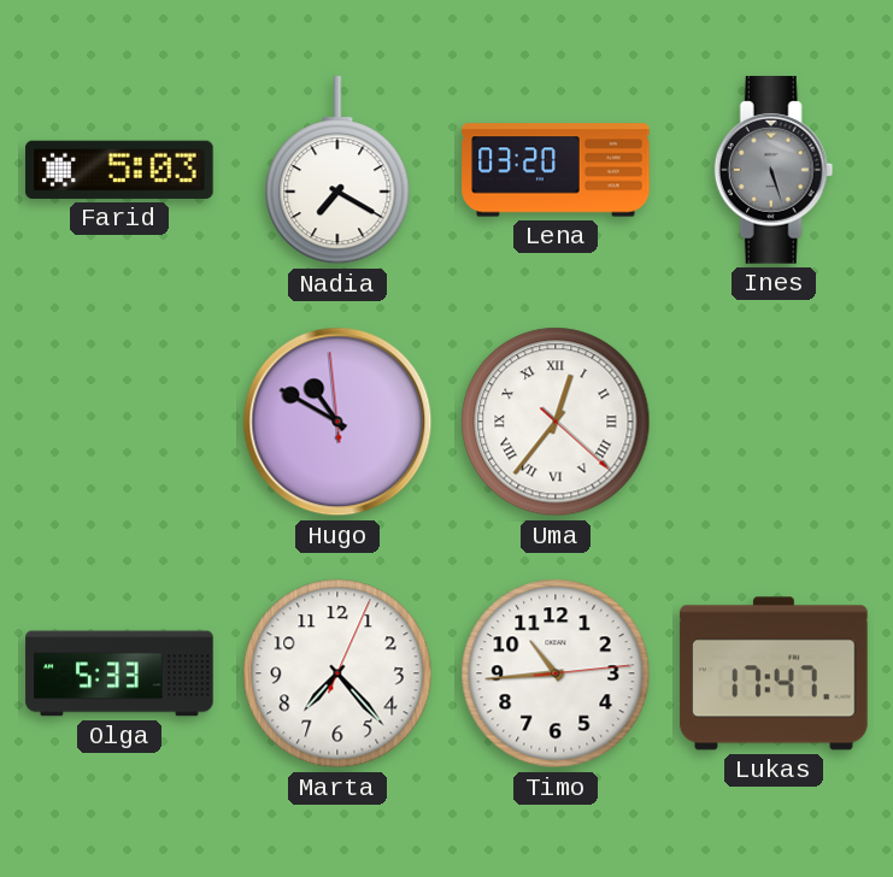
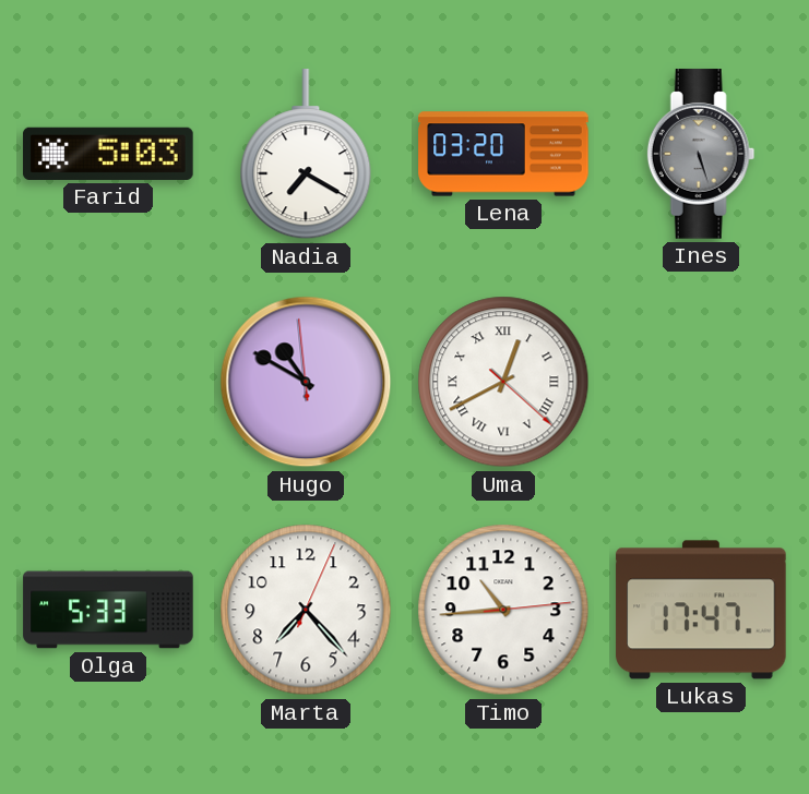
Uma: 12:36 -> 12:40
